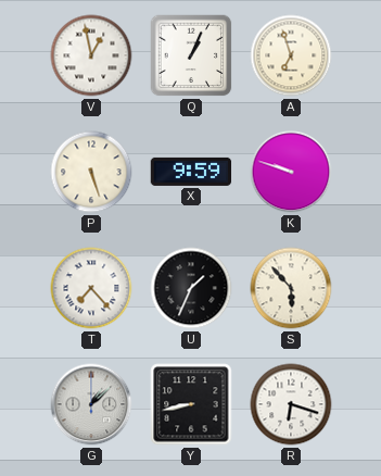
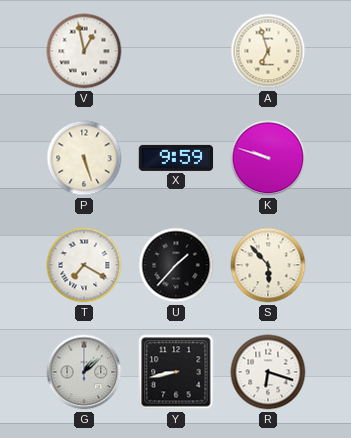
Q: 1:04 -> none
T: 7:23 -> 7:20
U: 1:34 -> 1:37
